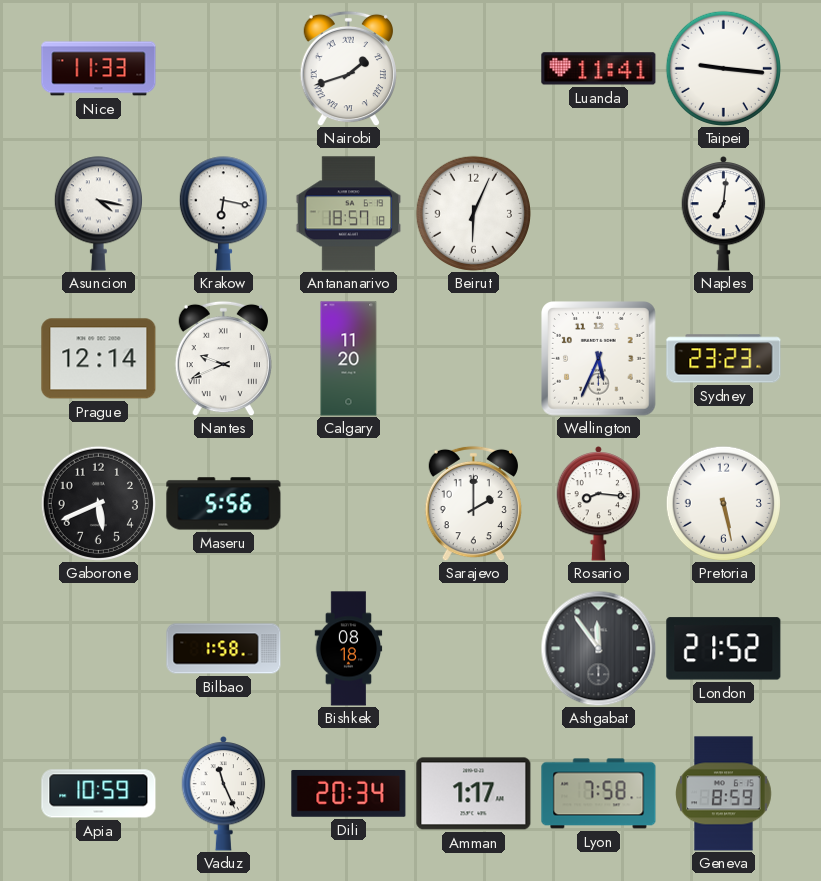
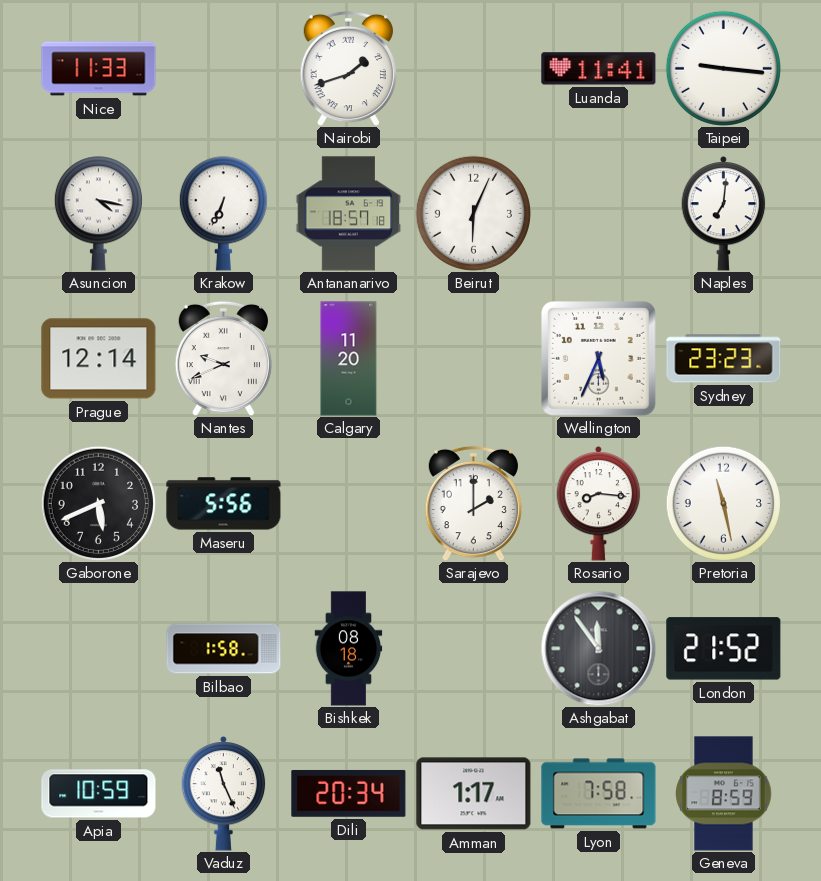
Krakow: 6:17 -> 6:34
Pretoria: 5:28 -> 11:28
